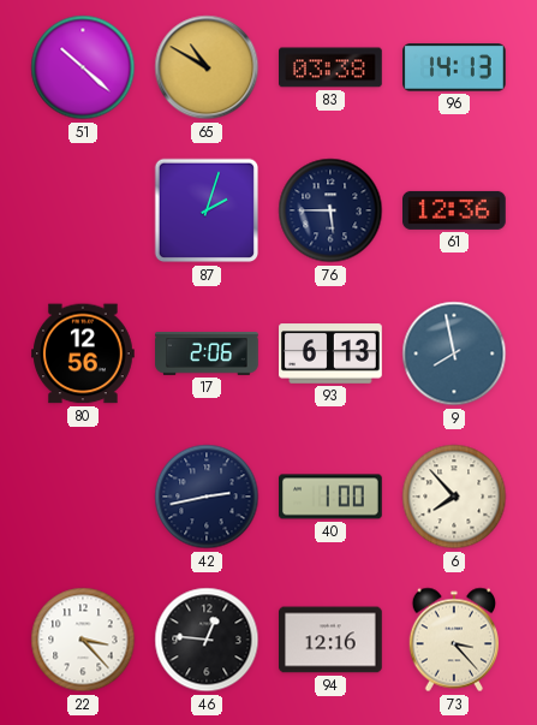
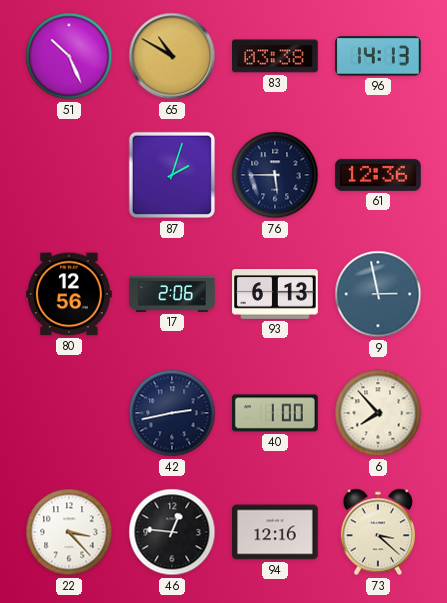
51: 10:22 -> 10:26
9: 7:58 -> 2:58
73: 3:23 -> 3:22
